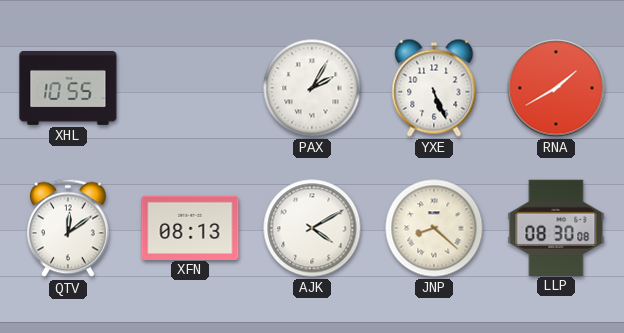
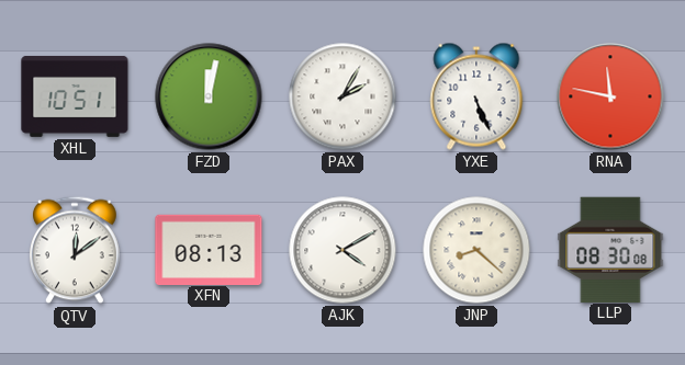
XHL: 10:55 -> 10:51
FZD: none -> 12:02
RNA: 1:40 -> 11:47
